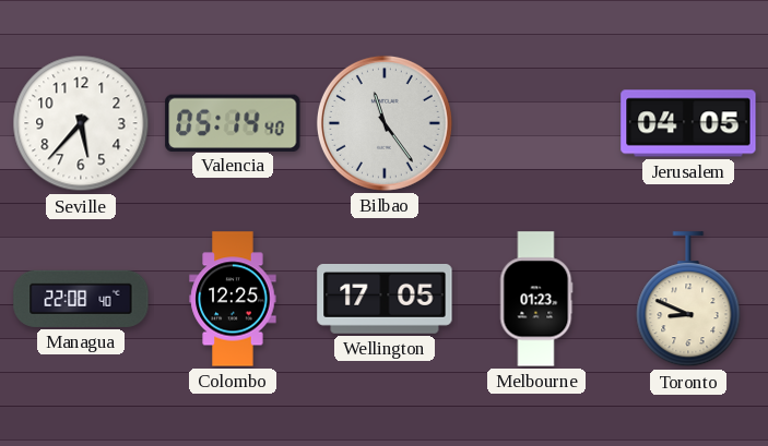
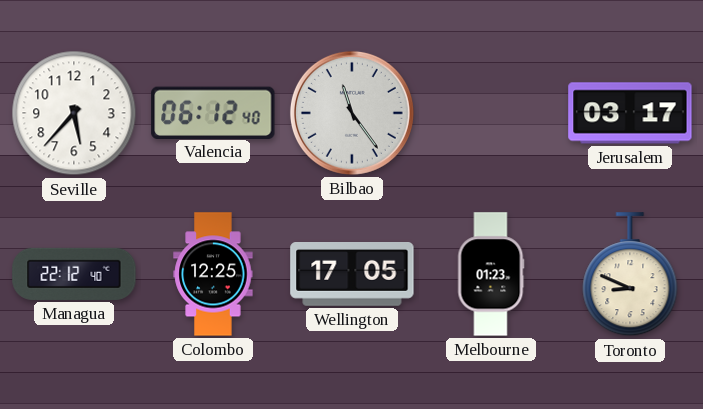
Valencia: 05:14 -> 06:12
Jerusalem: 04:05 -> 03:17
Managua: 22:08 -> 22:12
